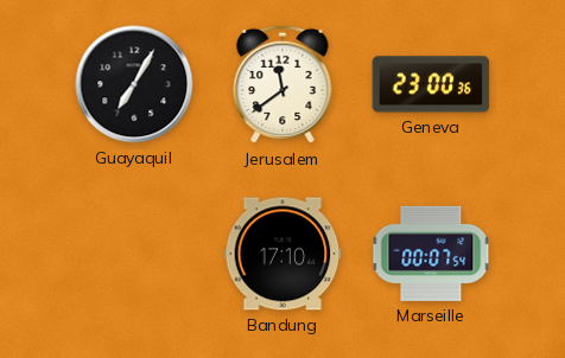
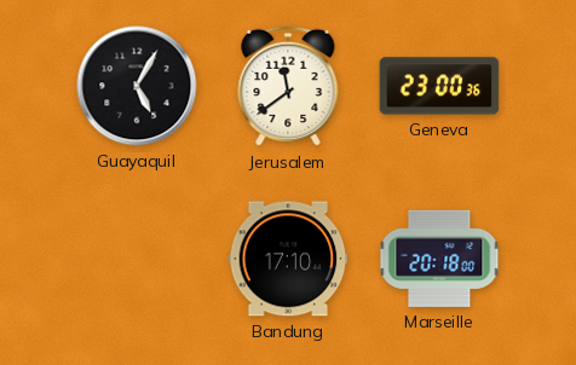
Guayaquil: 7:05 -> 5:05
Marseille: 00:07 -> 20:18
